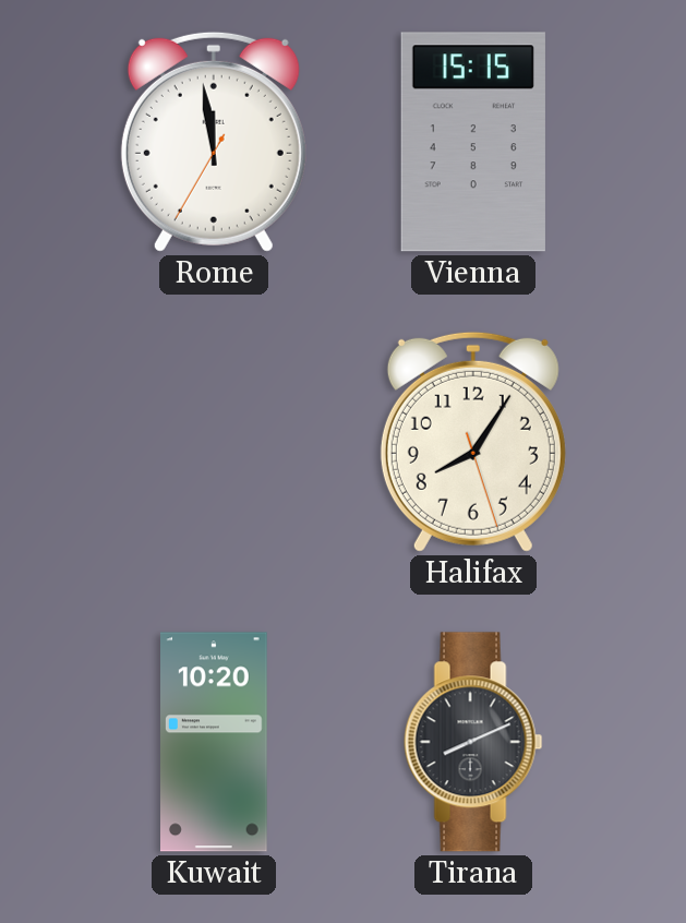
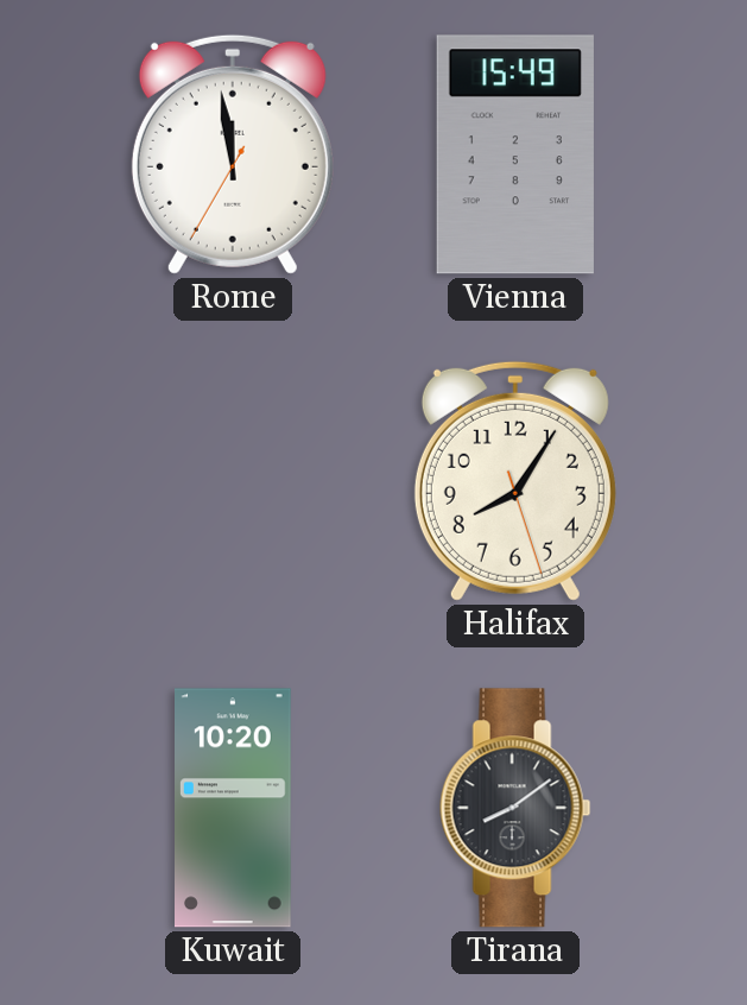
Vienna: 15:15 -> 15:49
Tirana: 8:11 -> 8:09
